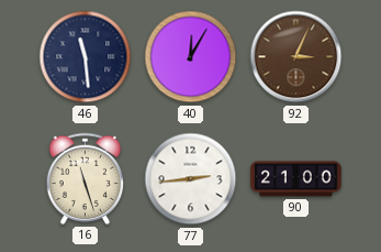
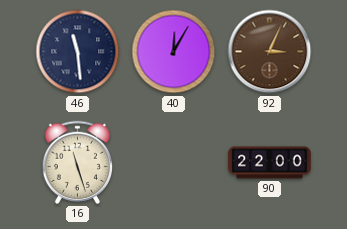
77: 2:44 -> none
90: 21:00 -> 22:00
